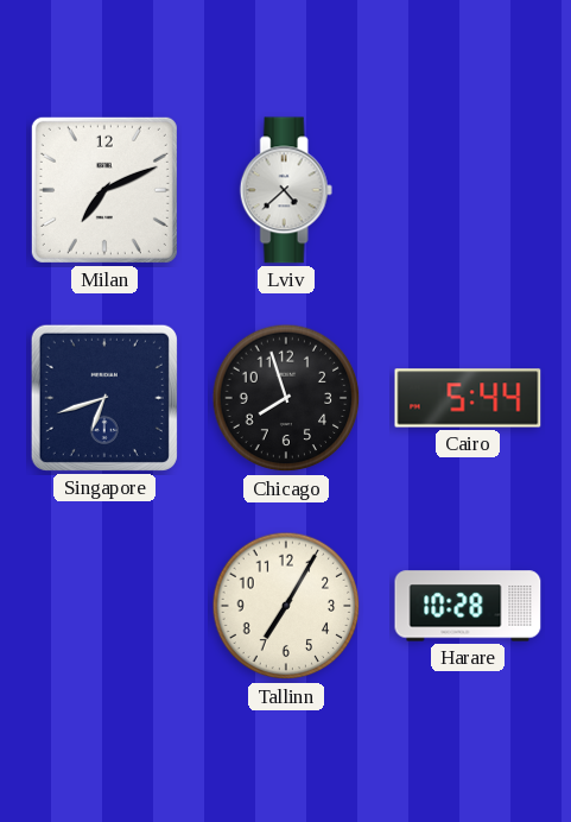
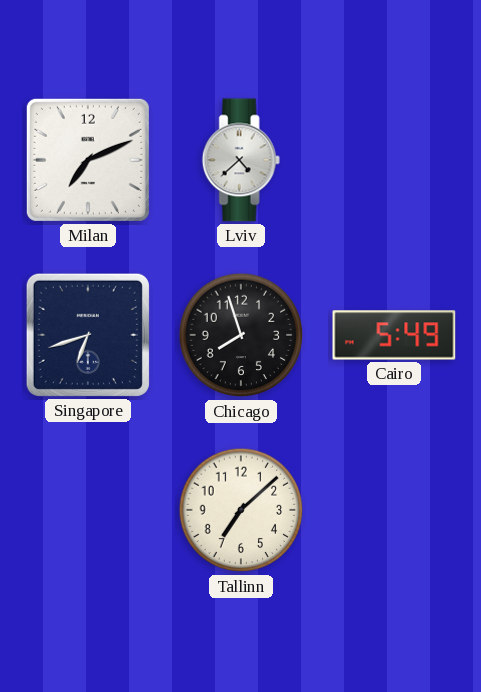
Cairo: 5:44 -> 5:49
Tallinn: 7:05 -> 7:08
Harare: 10:28 -> none
